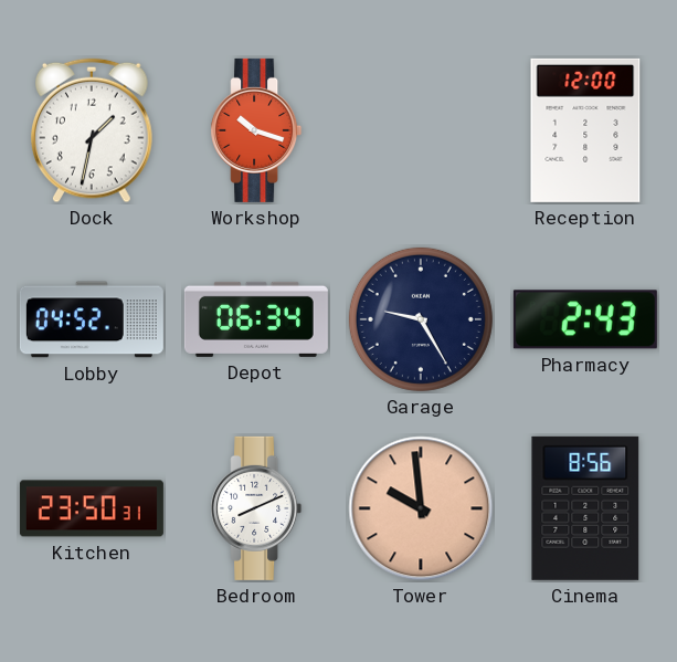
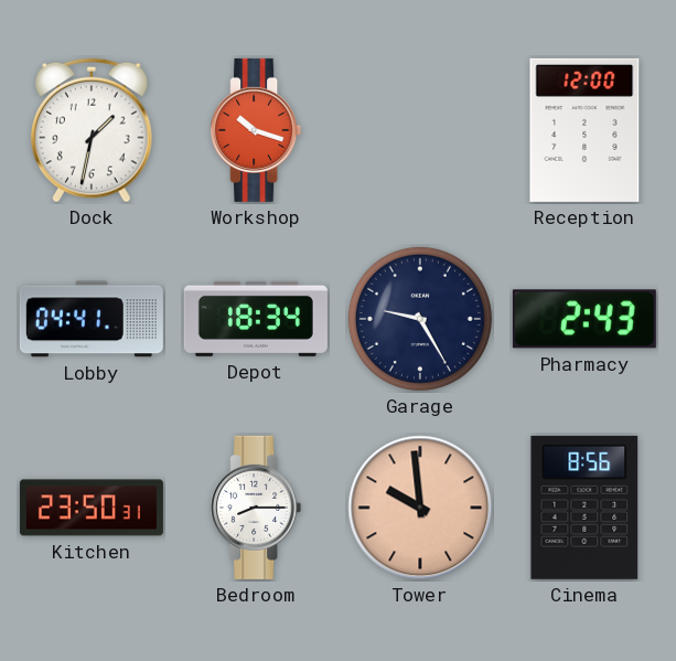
Lobby: 04:52 -> 04:41
Depot: 06:34 -> 18:34
Bedroom: 8:11 -> 8:15
